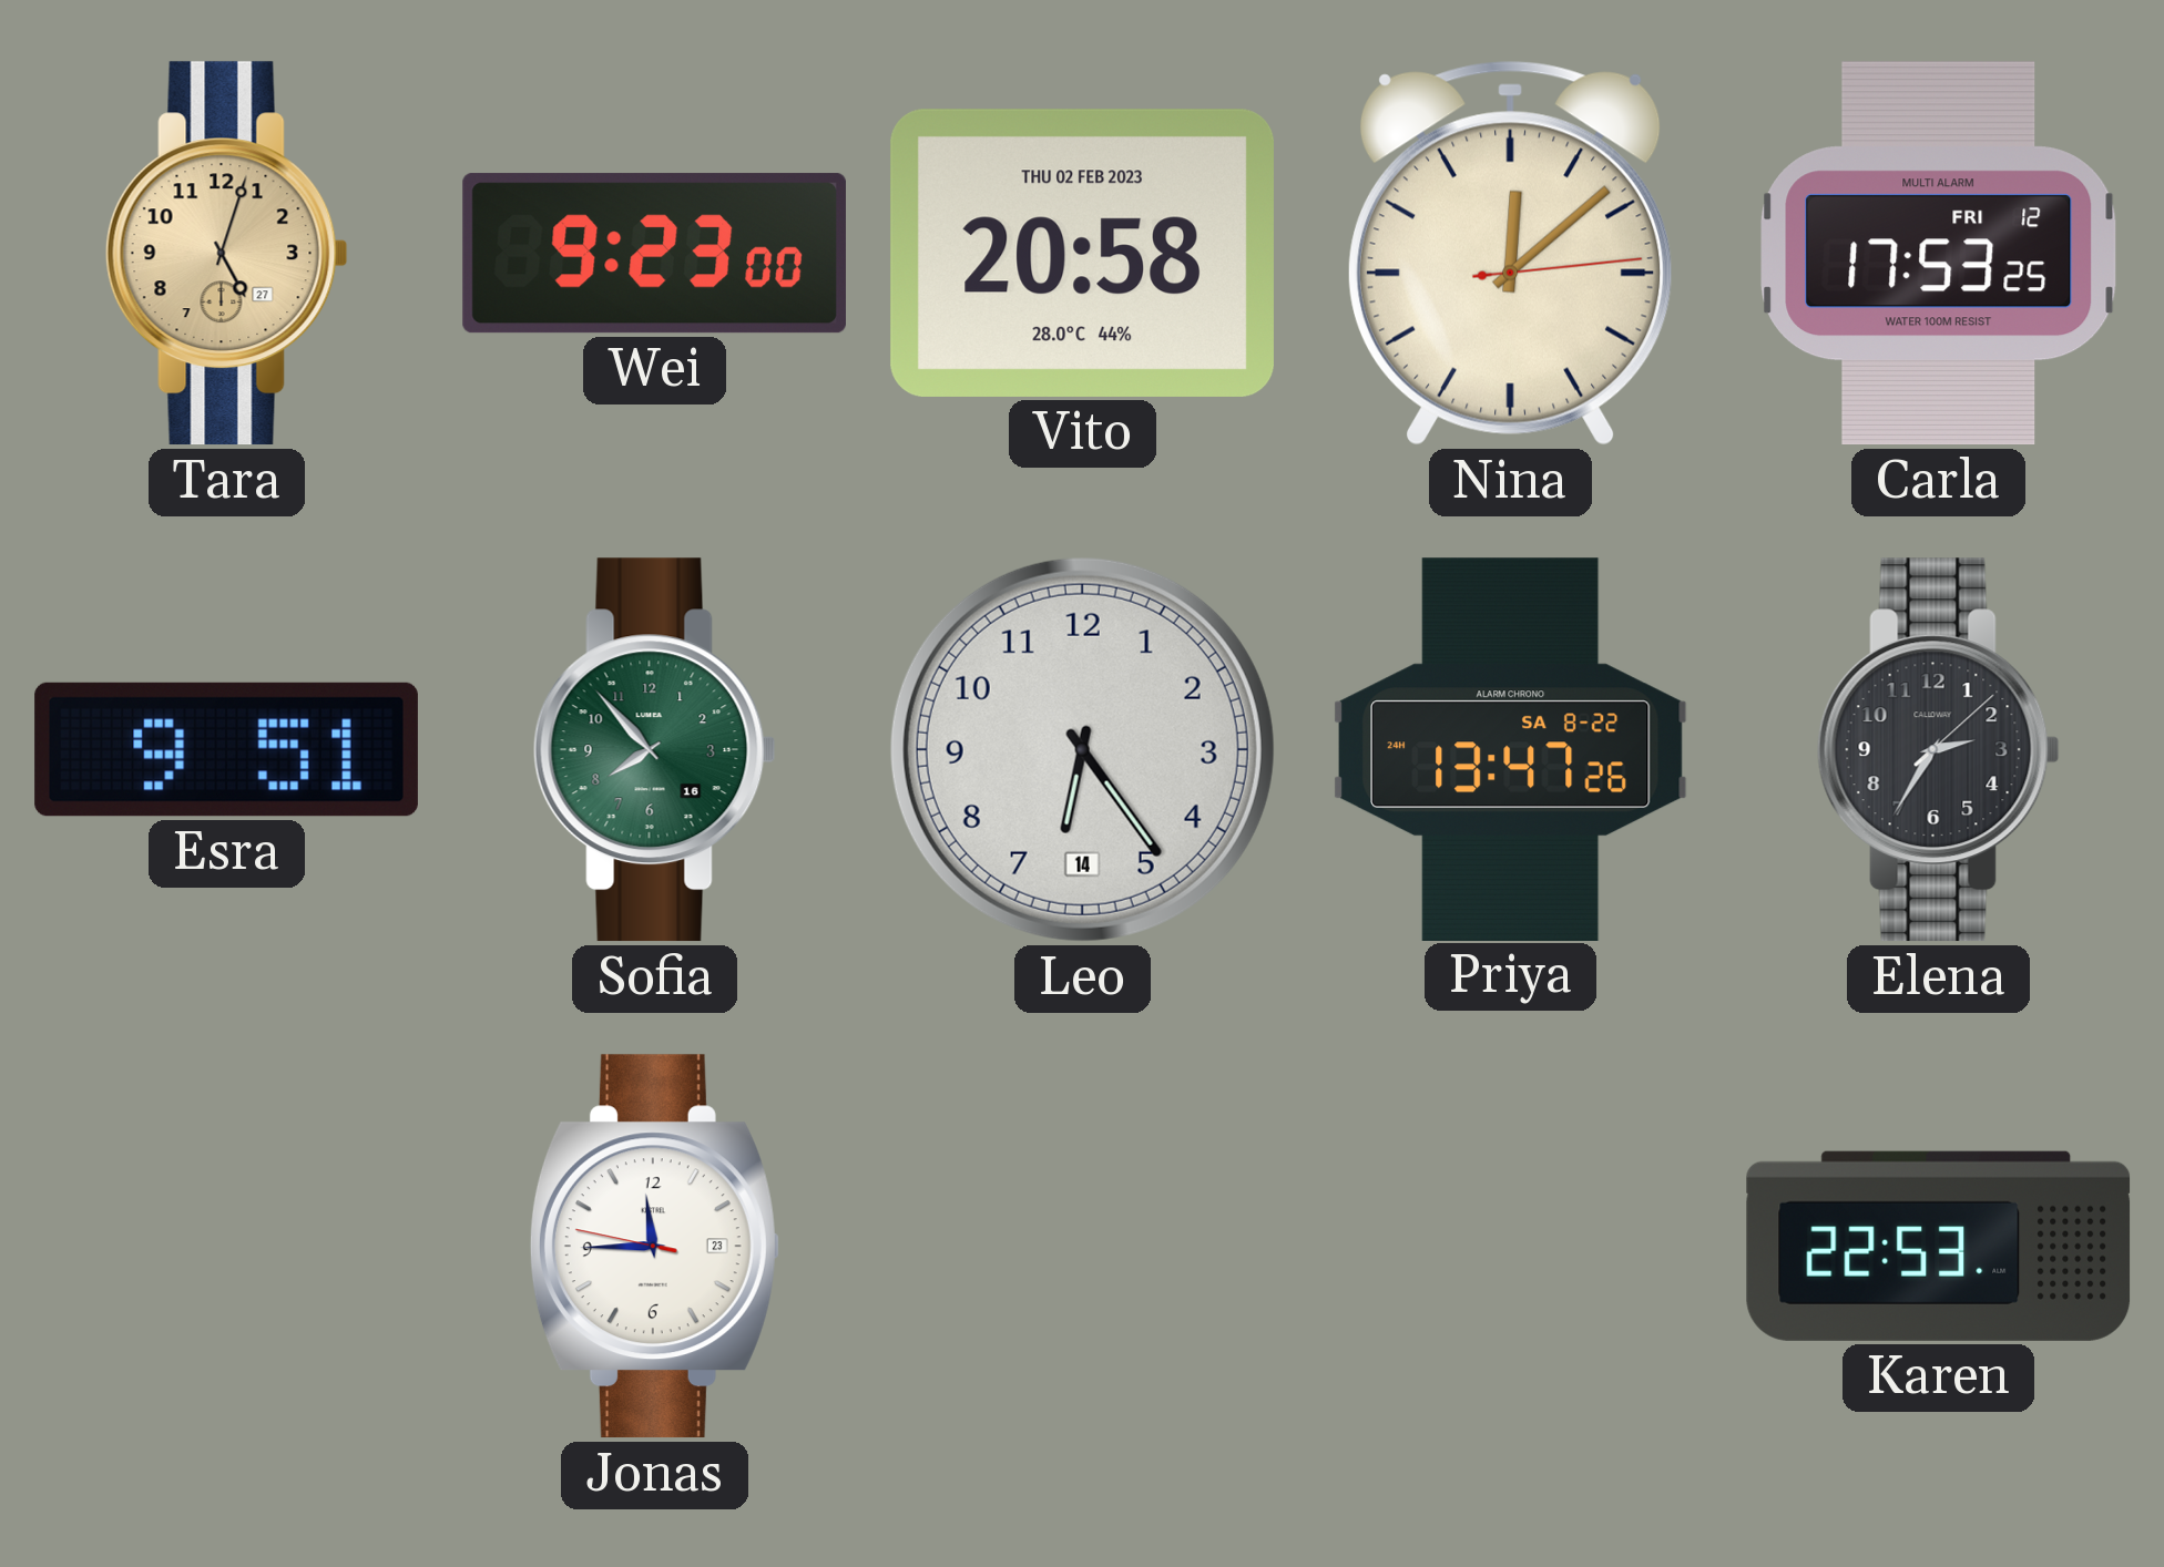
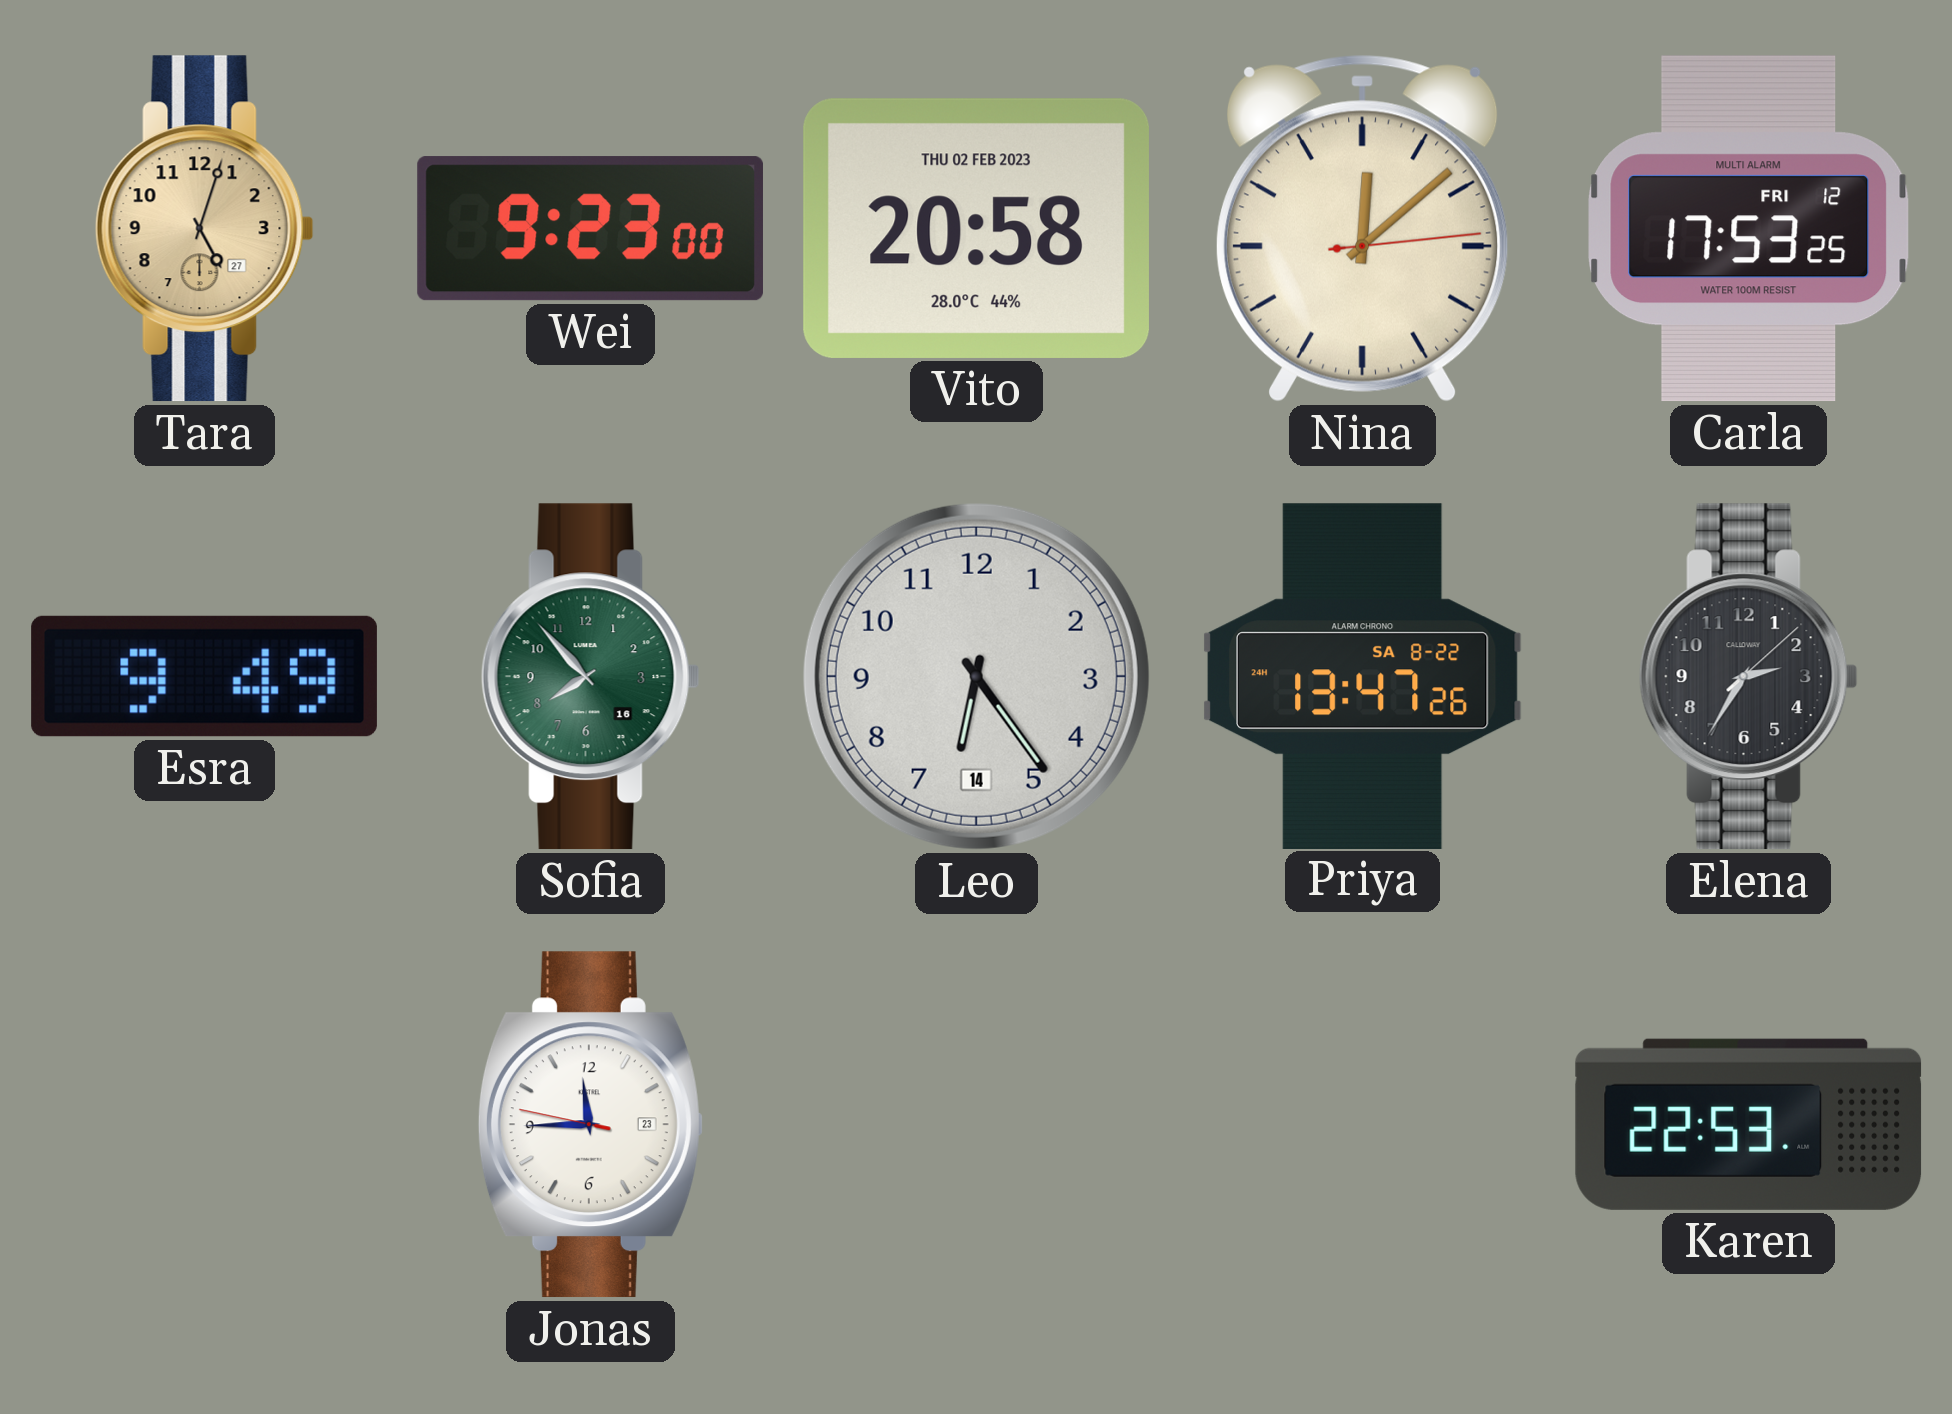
Esra: 9:51 -> 9:49
